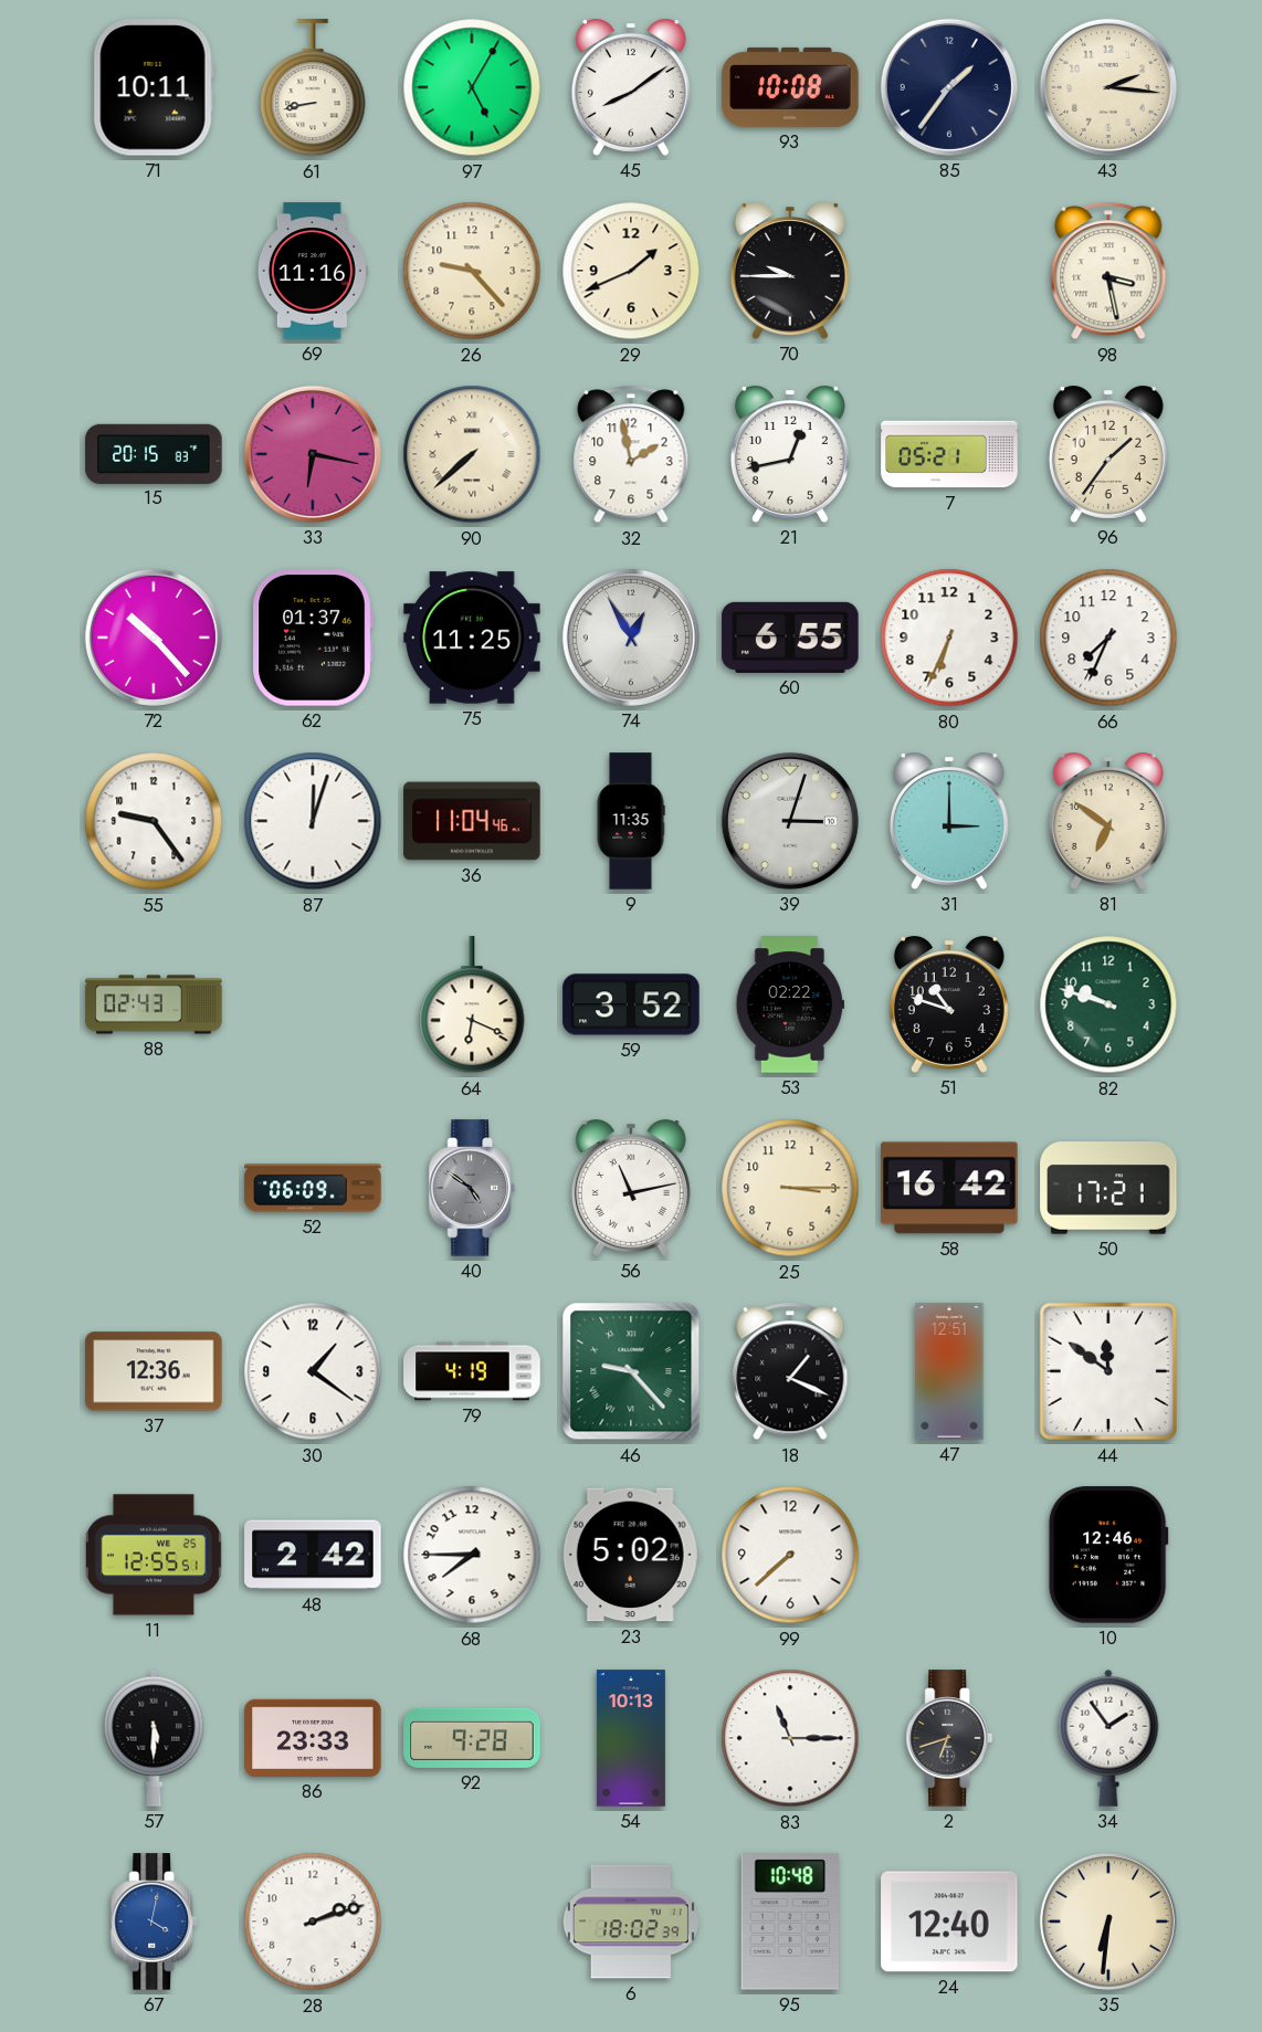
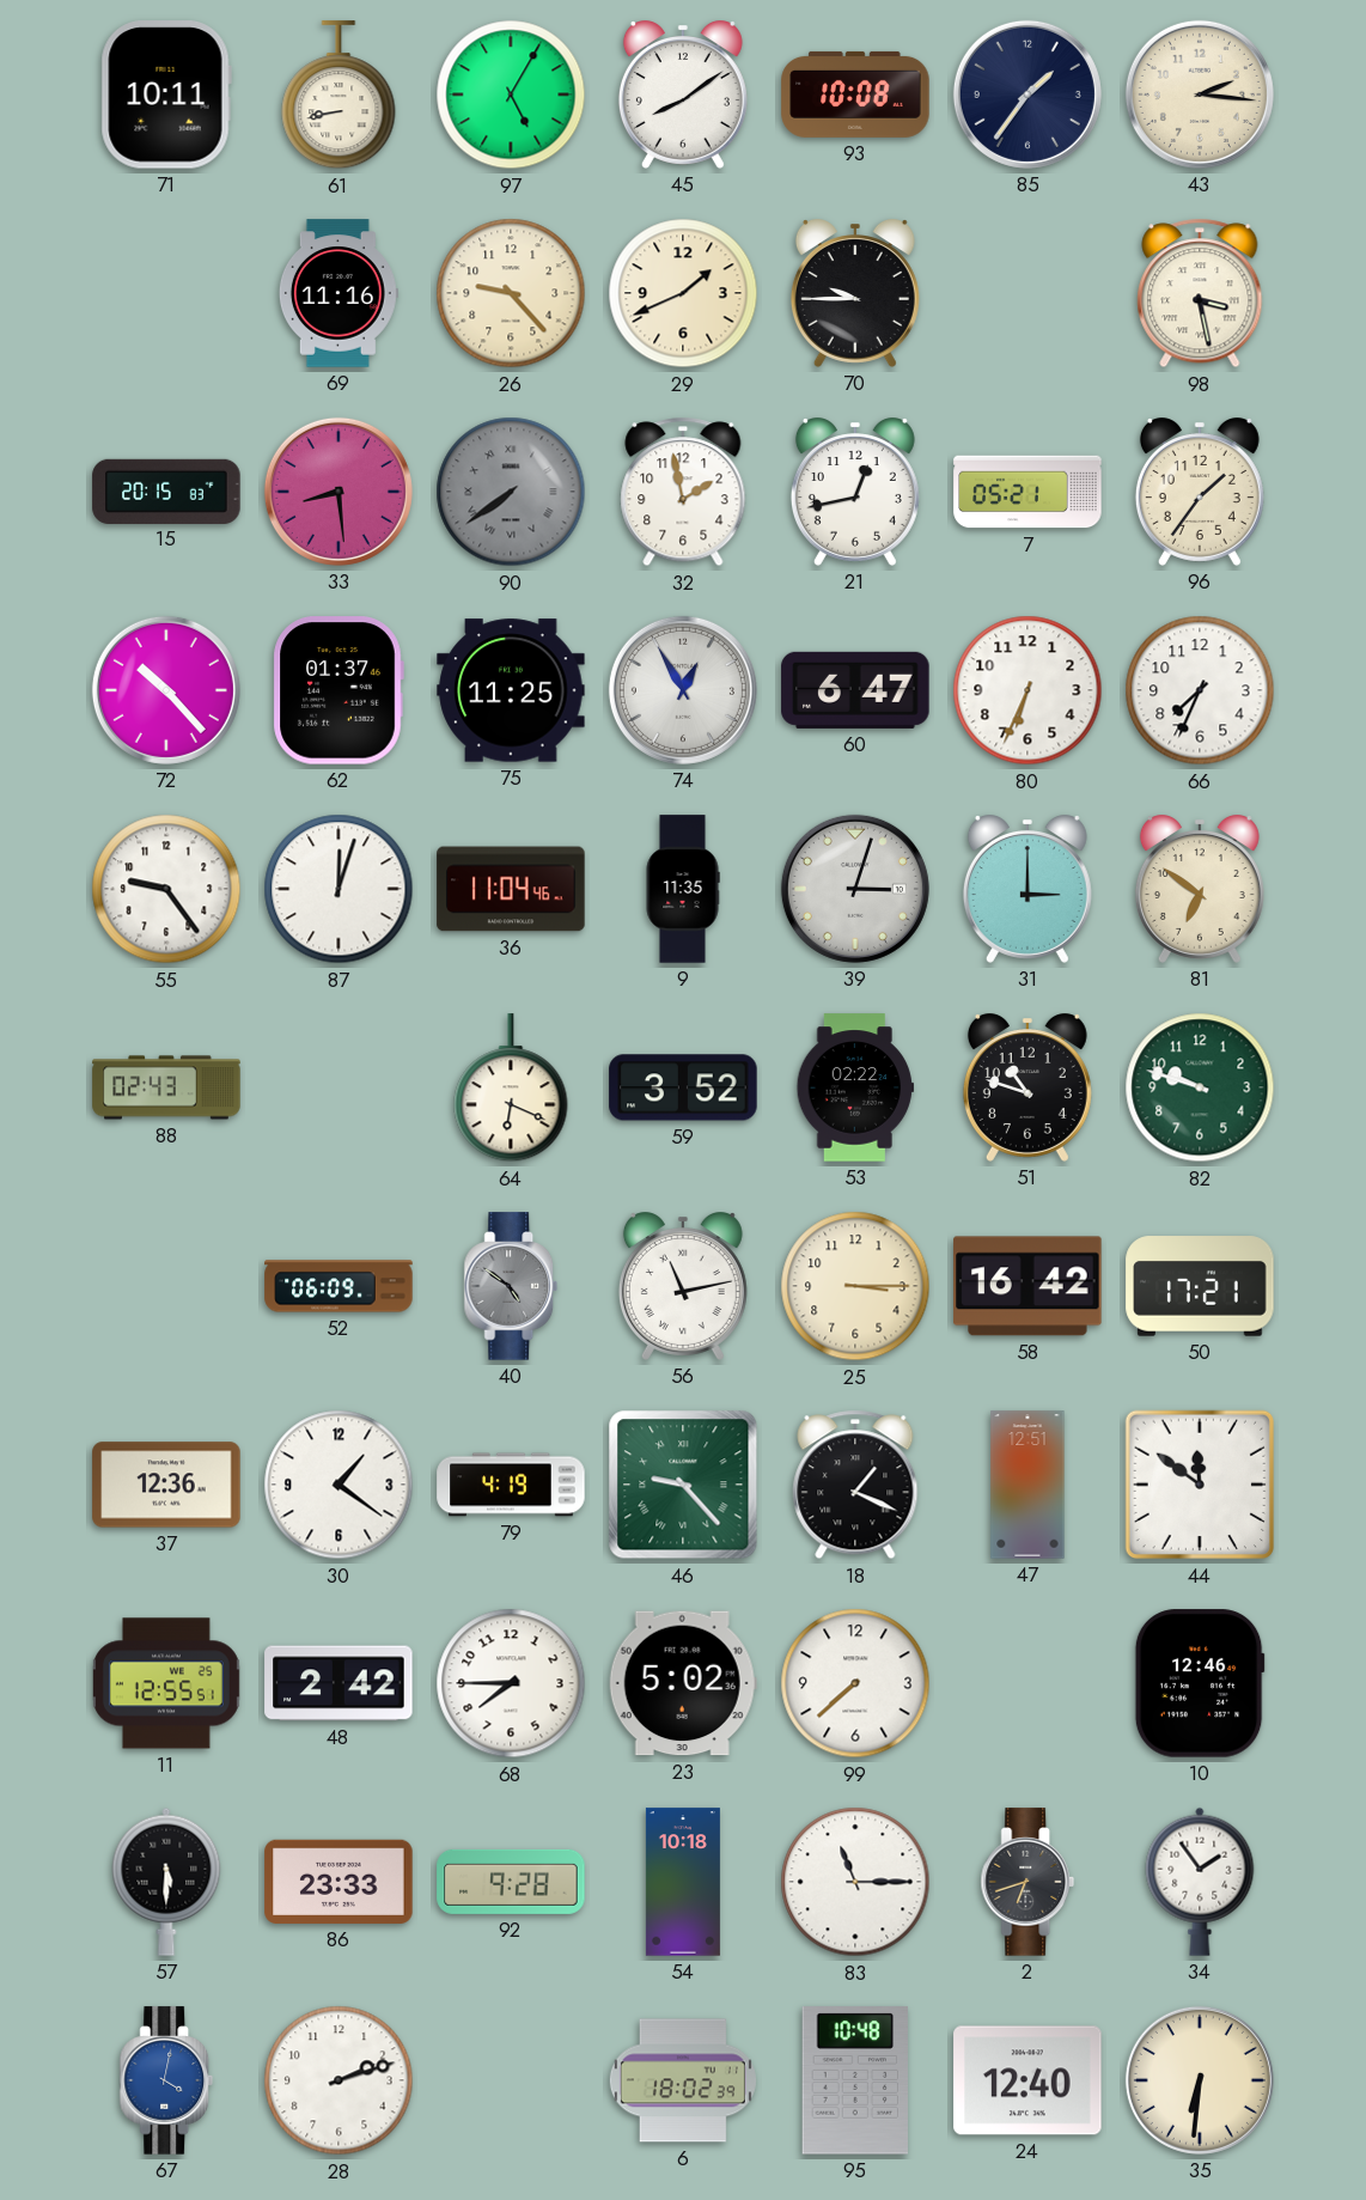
33: 6:17 -> 8:29
90: 7:38 -> 7:39
90 dial: cream -> grey
60: 6:55 -> 6:47
54: 10:13 -> 10:18
